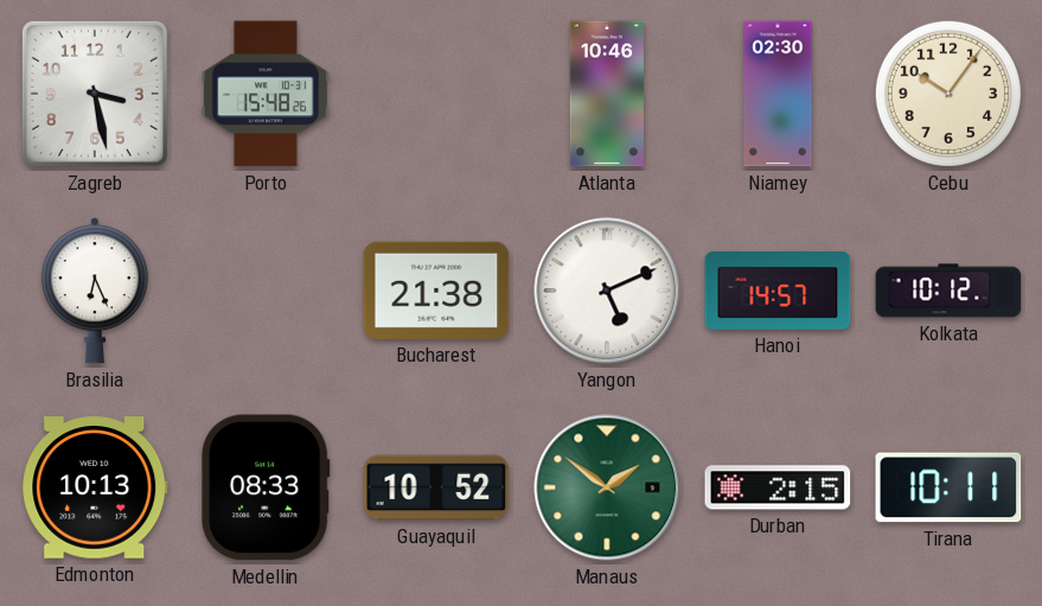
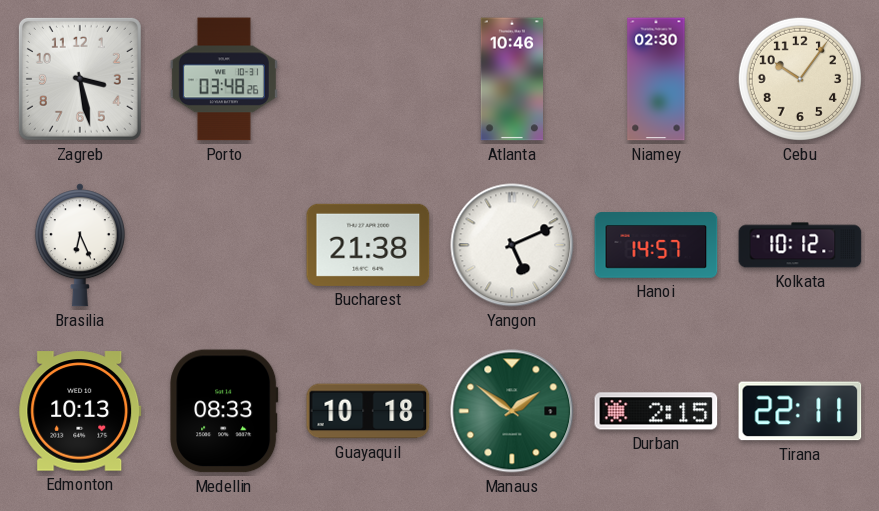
Porto: 15:48 -> 03:48
Guayaquil: 10:52 -> 10:18
Tirana: 10:11 -> 22:11
